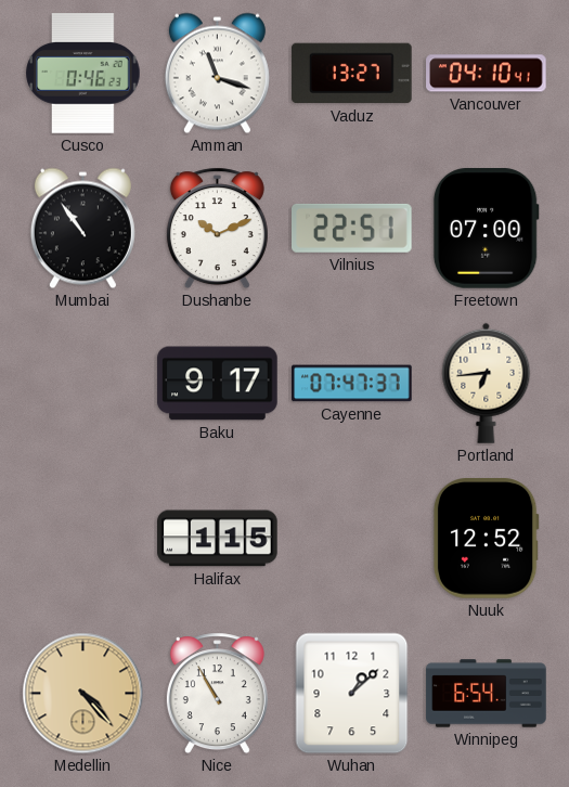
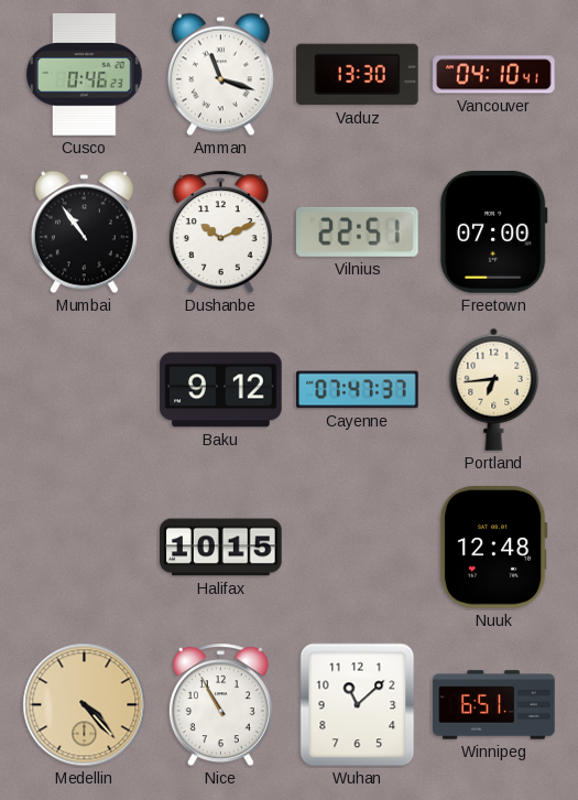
Vaduz: 13:27 -> 13:30
Baku: 9:17 -> 9:12
Halifax: 1:15 -> 10:15
Nuuk: 12:52 -> 12:48
Wuhan: 1:08 -> 11:08
Winnipeg: 6:54 -> 6:51
